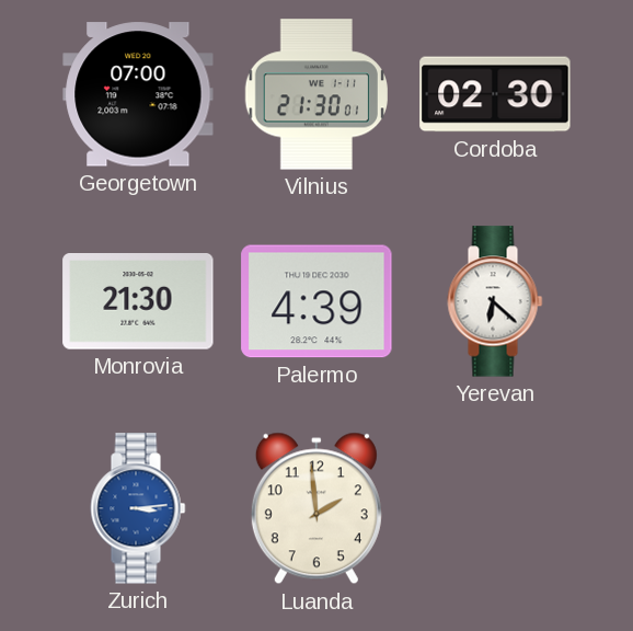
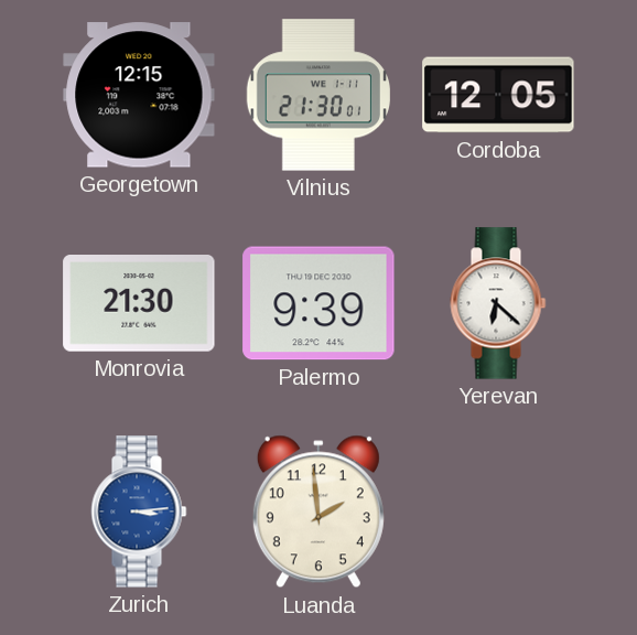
Georgetown: 07:00 -> 12:15
Cordoba: 02:30 -> 12:05
Palermo: 4:39 -> 9:39
